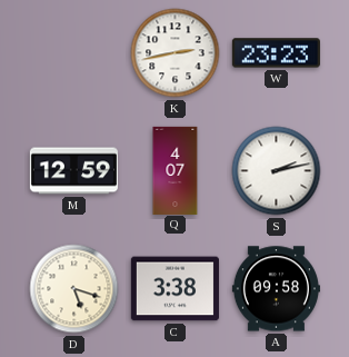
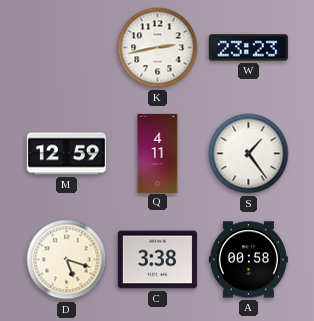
Q: 4:07 -> 4:11
S: 2:13 -> 1:24
A: 09:58 -> 00:58
